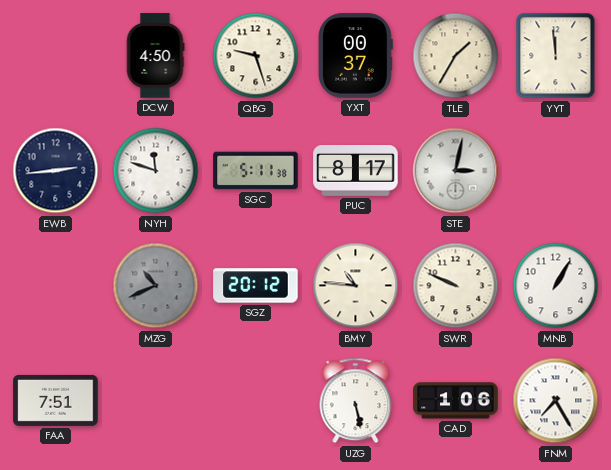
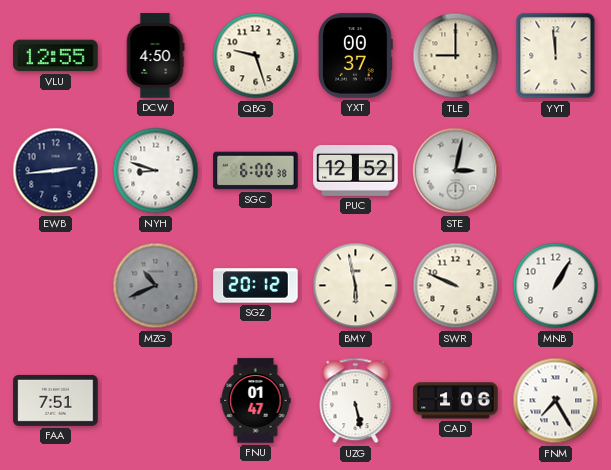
VLU: none -> 12:55
TLE: 1:35 -> 9:00
NYH: 11:48 -> 8:48
SGC: 5:11 -> 6:00
PUC: 8:17 -> 12:52
BMY: 10:46 -> 5:58
FNU: none -> 01:47
